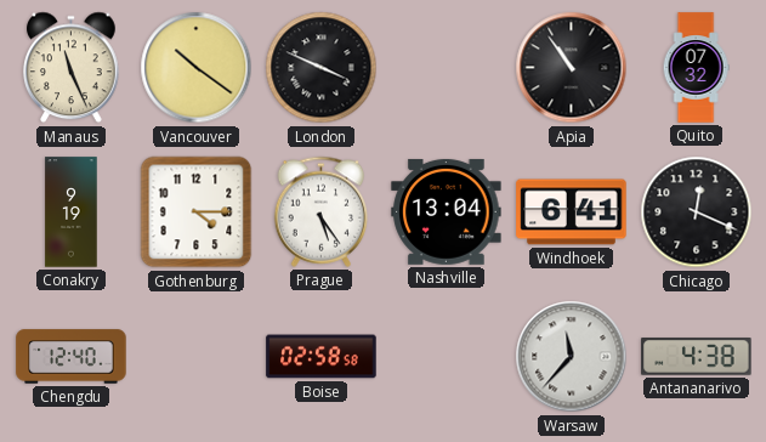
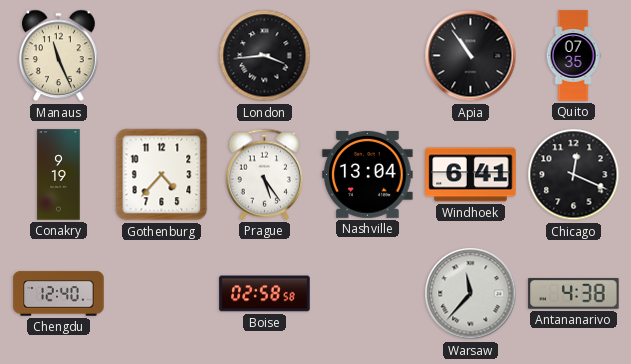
Vancouver: 10:21 -> none
London: 3:49 -> 3:44
Quito: 07:32 -> 07:35
Gothenburg: 4:15 -> 4:37
